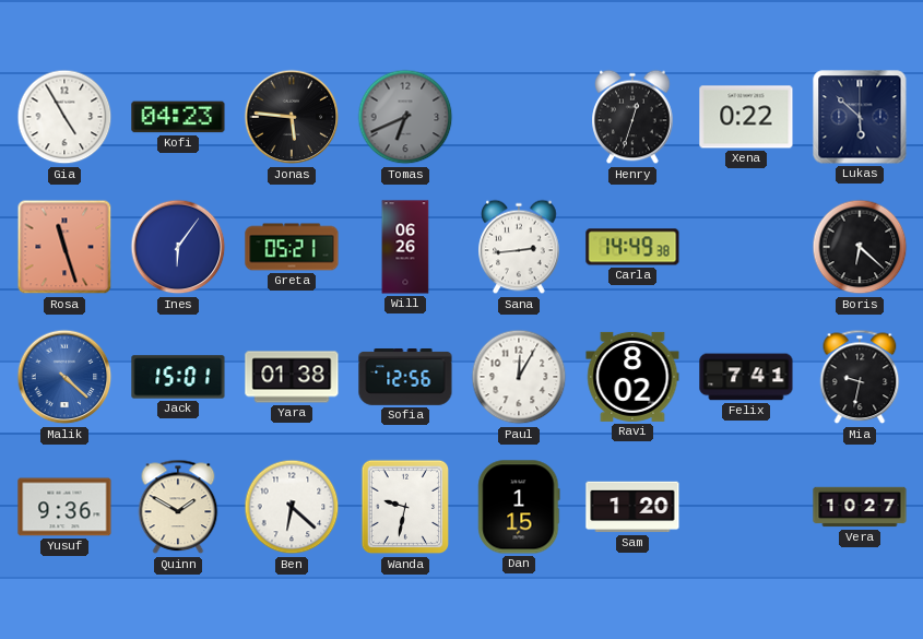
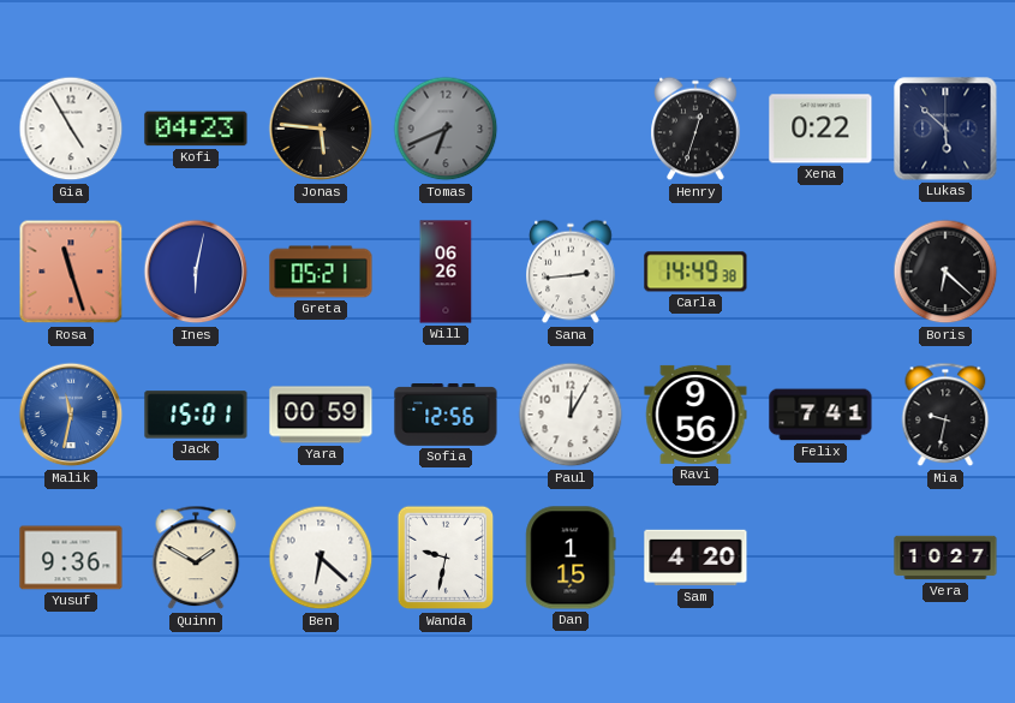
Ines: 6:06 -> 6:02
Malik: 4:22 -> 11:32
Yara: 01:38 -> 00:59
Ravi: 8:02 -> 9:56
Sam: 1:20 -> 4:20
